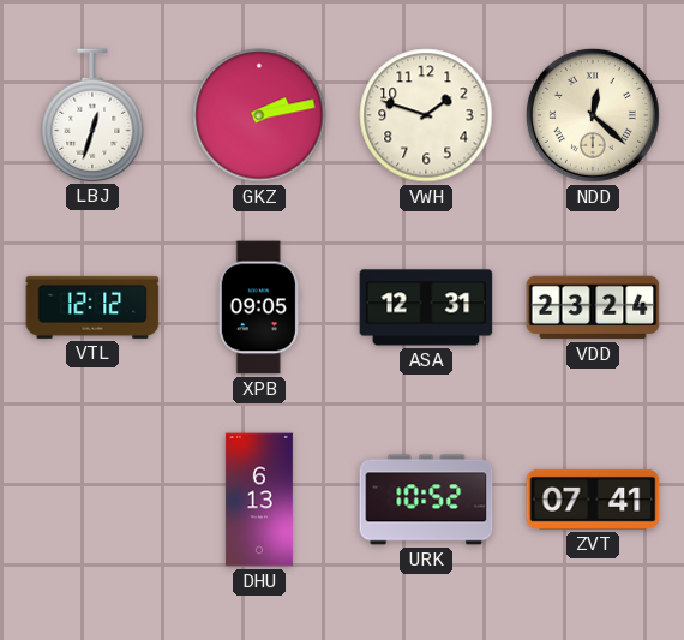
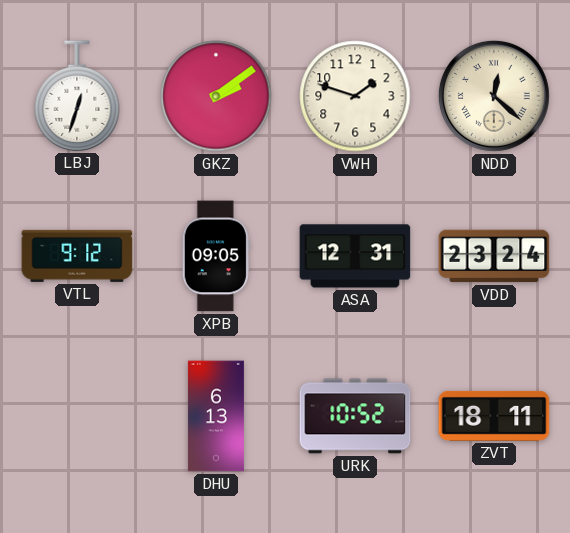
GKZ: 2:13 -> 2:09
VTL: 12:12 -> 9:12
ZVT: 07:41 -> 18:11
